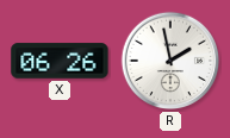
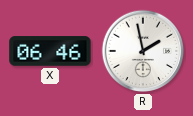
X: 06:26 -> 06:46
